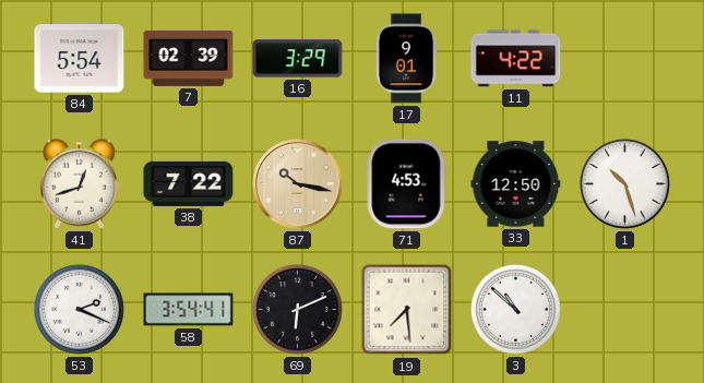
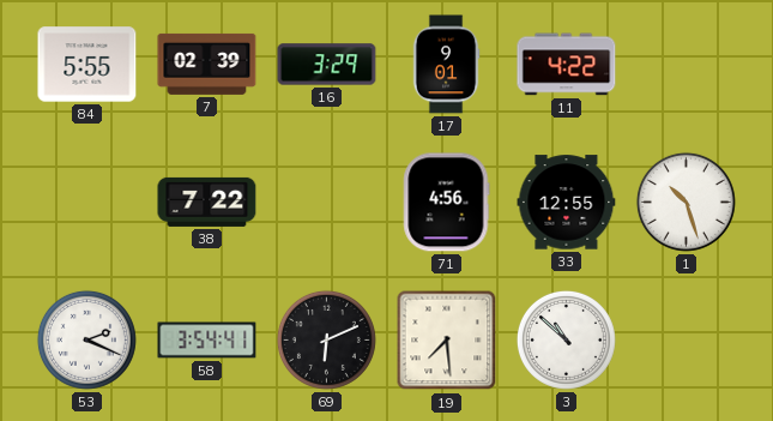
84: 5:54 -> 5:55
41: 12:42 -> none
87: 10:17 -> none
71: 4:53 -> 4:56
33: 12:50 -> 12:55
